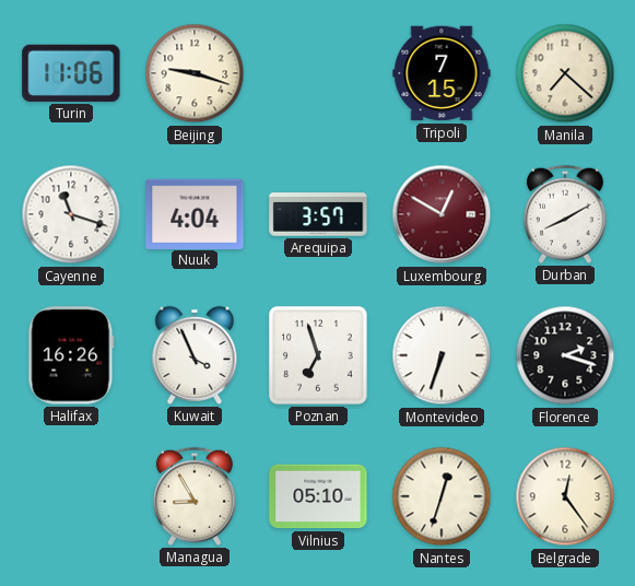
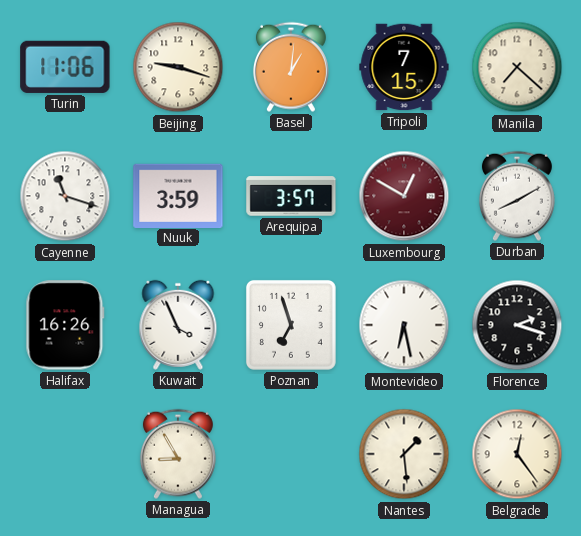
Basel: none -> 1:01
Nuuk: 4:04 -> 3:59
Montevideo: 6:33 -> 6:28
Vilnius: 05:10 -> none
Nantes: 12:33 -> 1:29
